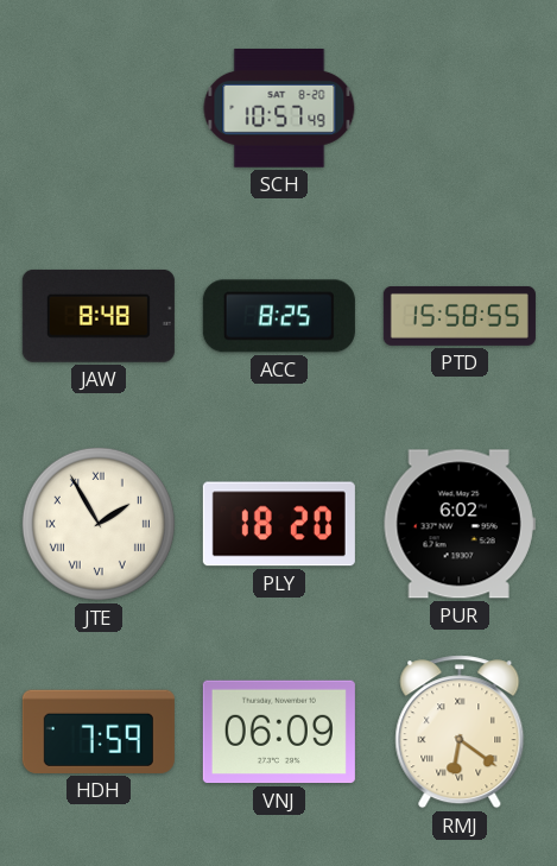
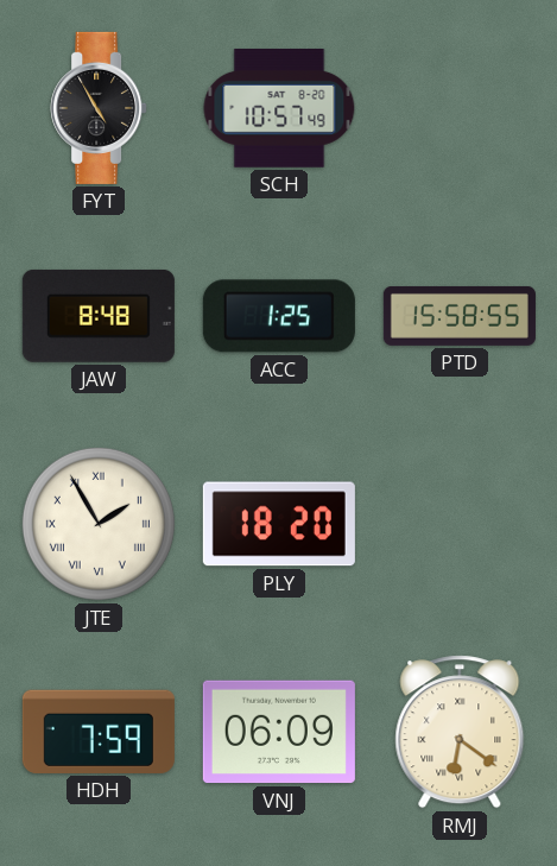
FYT: none -> 4:55
ACC: 8:25 -> 1:25
PUR: 6:02 -> none
